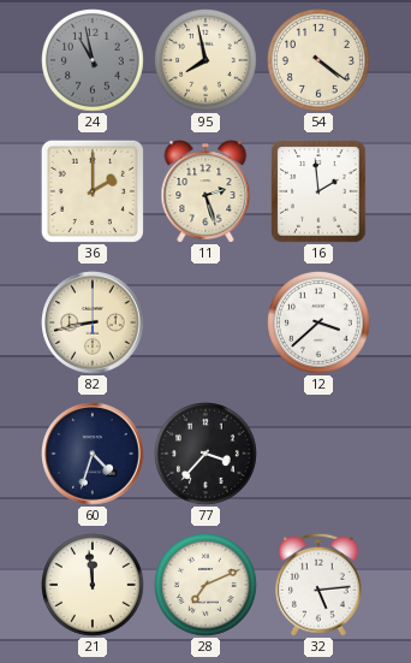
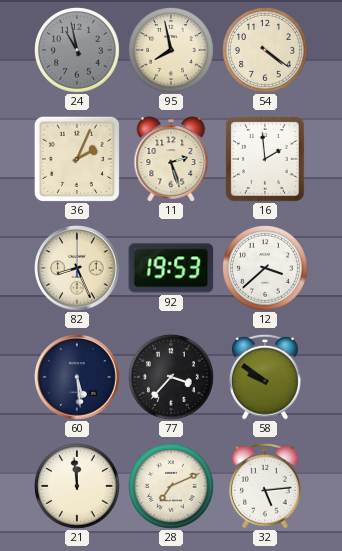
36: 2:00 -> 2:04
82: 8:43 -> 8:26
92: none -> 19:53
60: 4:33 -> 5:29
58: none -> 9:51
